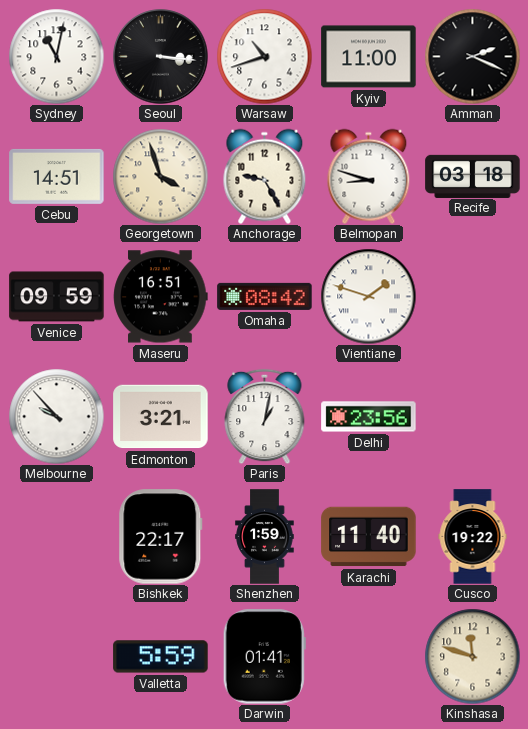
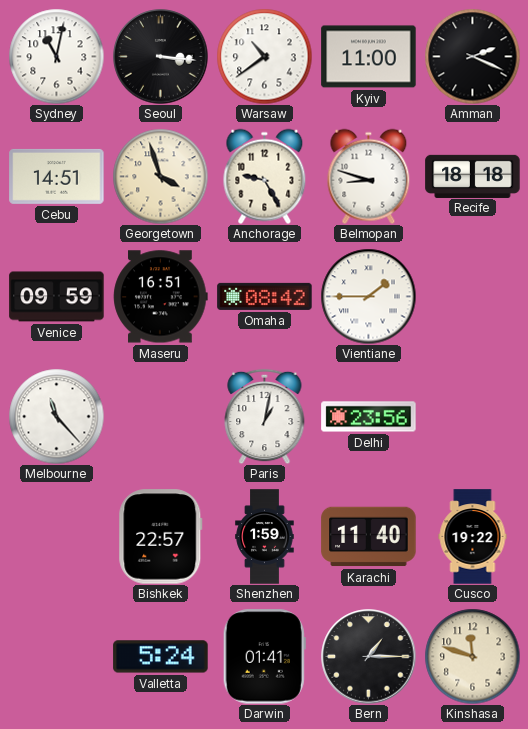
Warsaw: 10:42 -> 10:39
Recife: 03:18 -> 18:18
Vientiane: 1:48 -> 1:45
Melbourne: 9:53 -> 11:23
Edmonton: 3:21 -> none
Bishkek: 22:17 -> 22:57
Valletta: 5:59 -> 5:24
Bern: none -> 1:15
